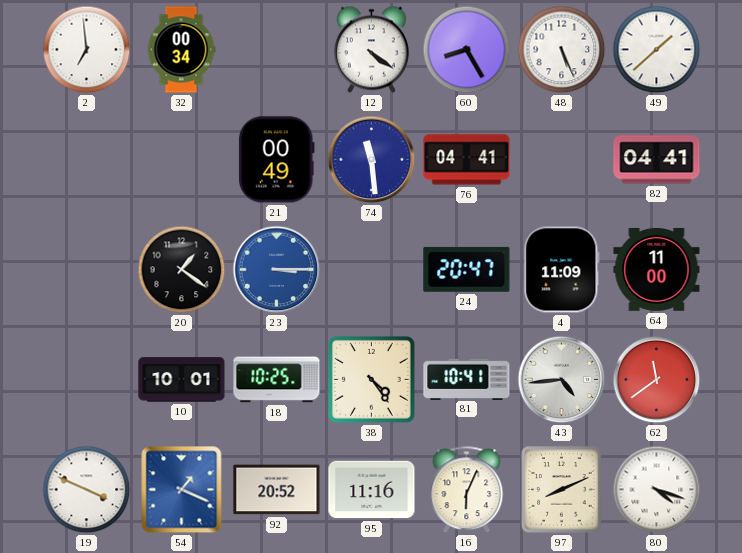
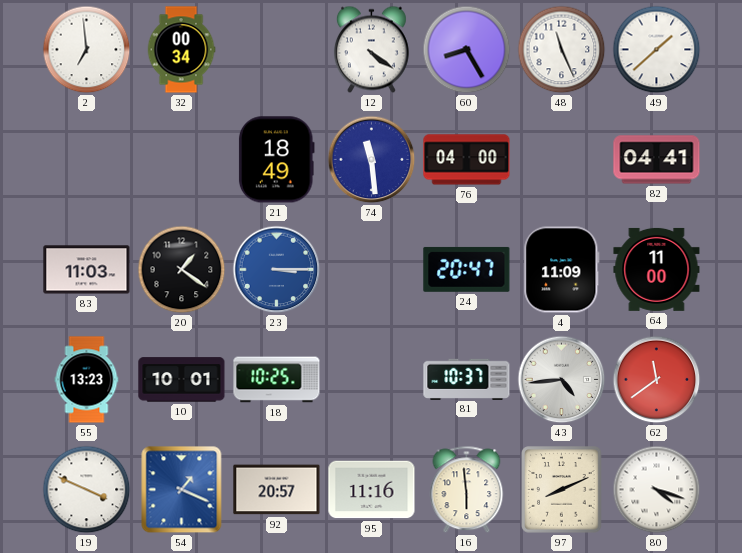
48: 5:26 -> 11:26
21: 00:49 -> 18:49
76: 04:41 -> 04:00
83: none -> 11:03
55: none -> 13:23
38: 4:24 -> none
81: 10:41 -> 10:37
92: 20:52 -> 20:57
16: 6:04 -> 5:59
